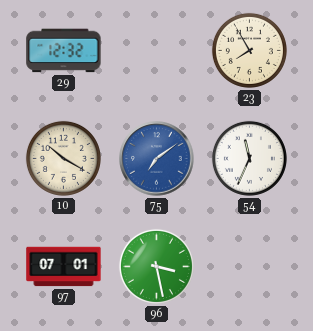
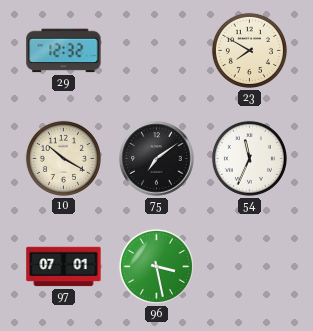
23: 7:55 -> 7:50
75 dial: blue -> black
